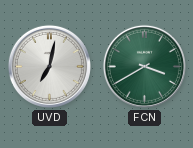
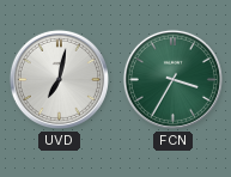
FCN: 3:40 -> 3:35
